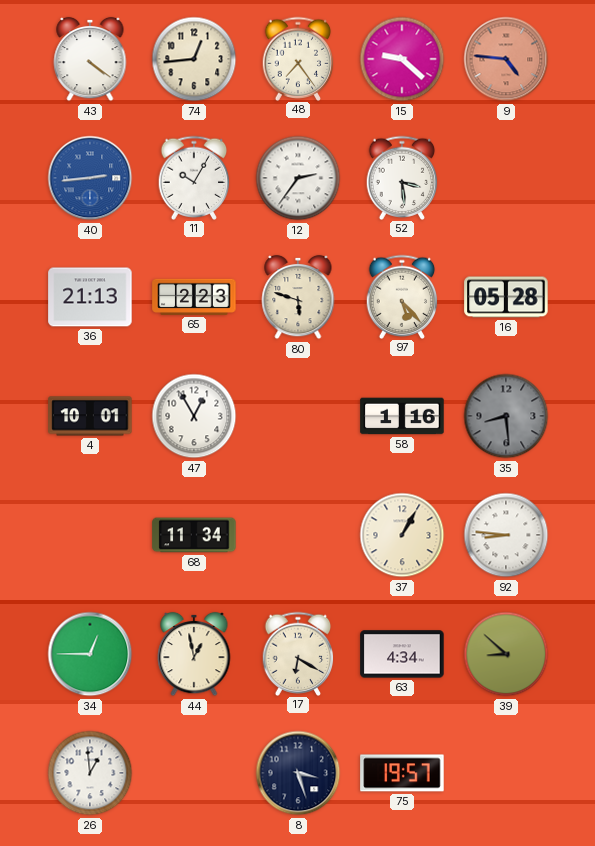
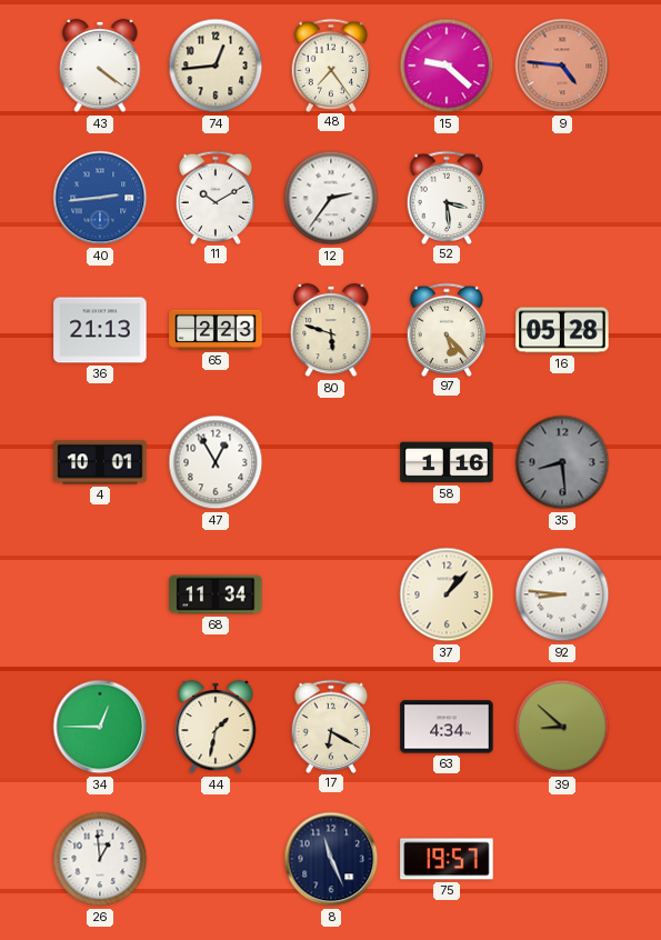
11: 10:05 -> 10:10
37: 1:05 -> 1:07
44: 12:58 -> 1:32
8: 3:27 -> 11:26
